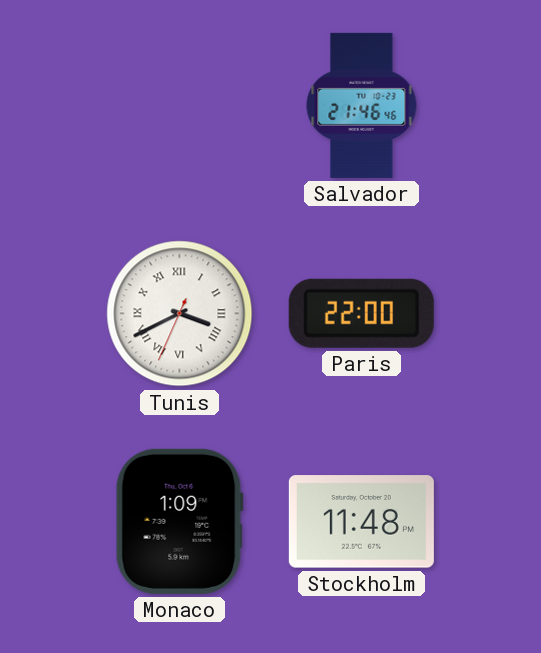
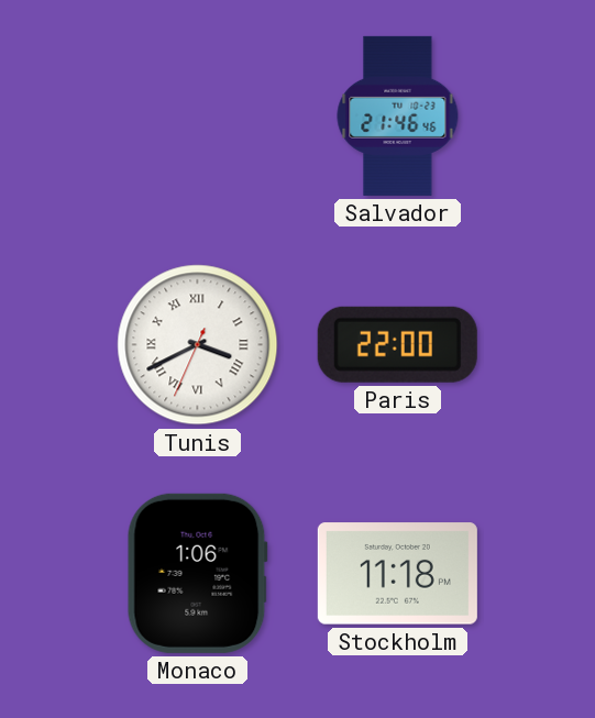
Monaco: 1:09 -> 1:06
Stockholm: 11:48 -> 11:18
